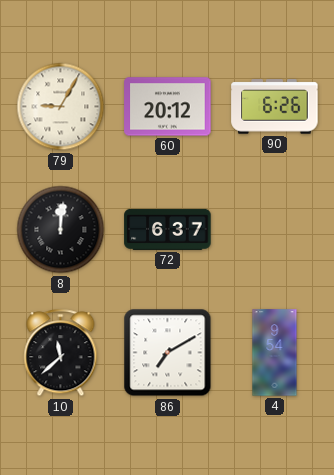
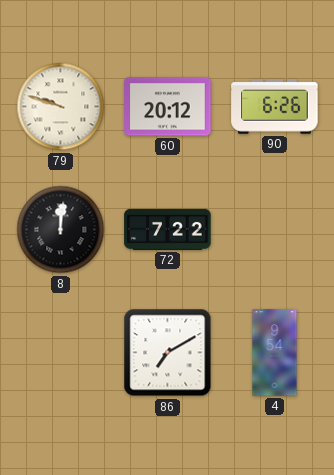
79: 9:05 -> 9:48
72: 6:37 -> 7:22
10: 11:38 -> none
